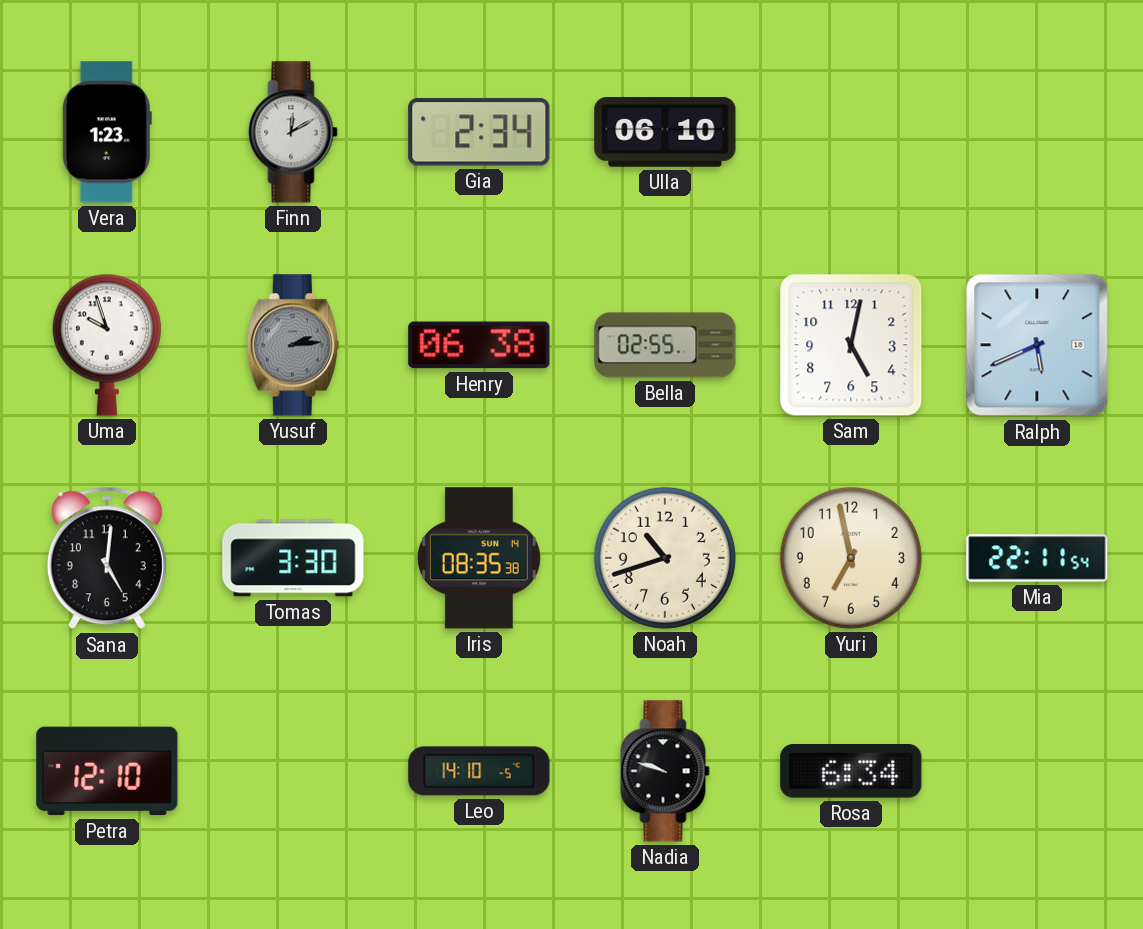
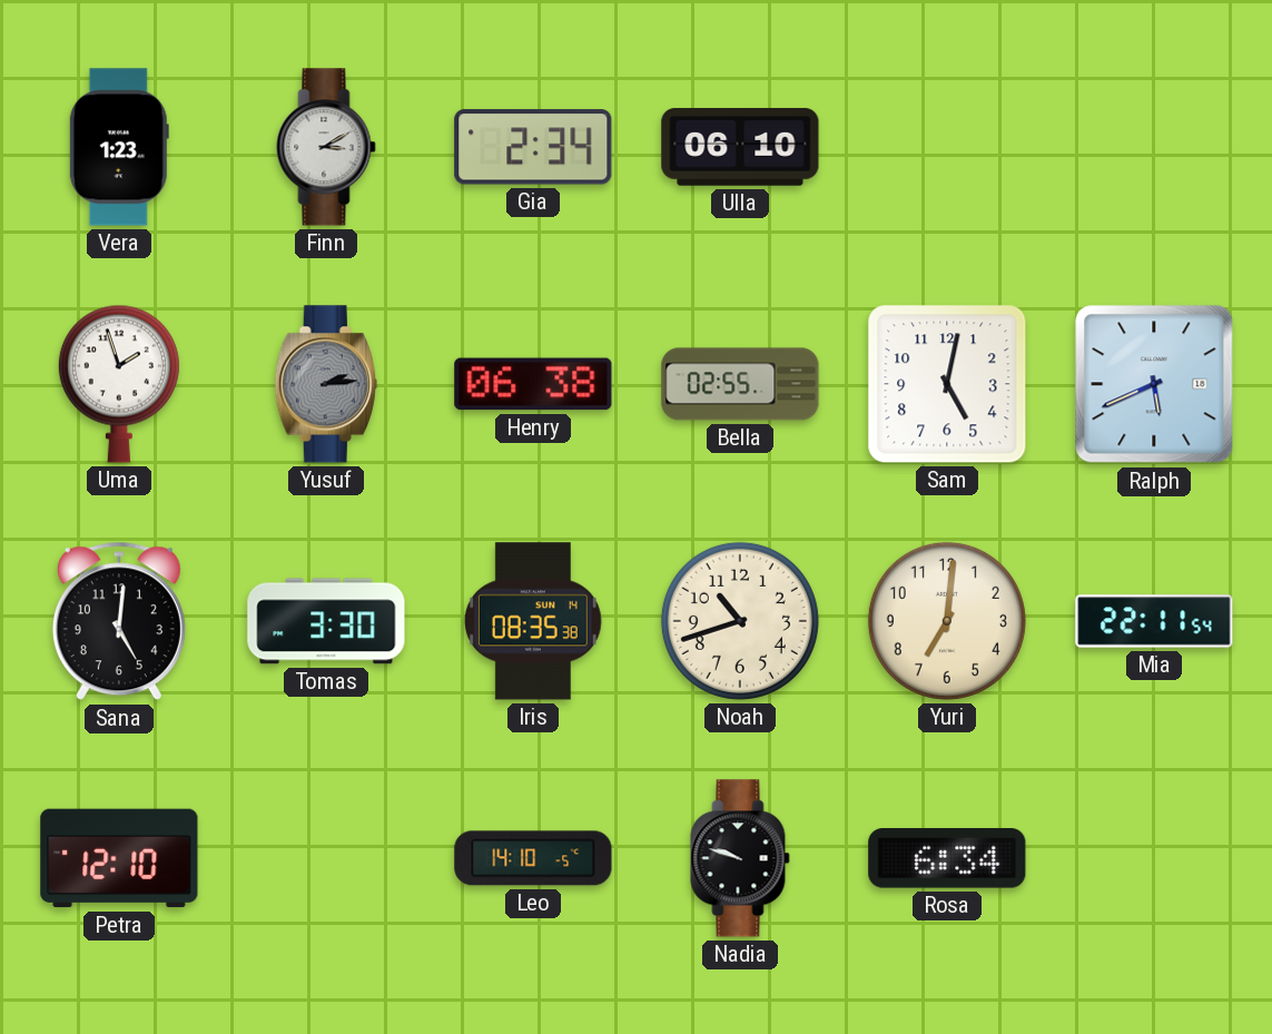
Finn: 12:10 -> 3:10
Uma: 9:57 -> 1:57
Yuri: 6:58 -> 7:01
